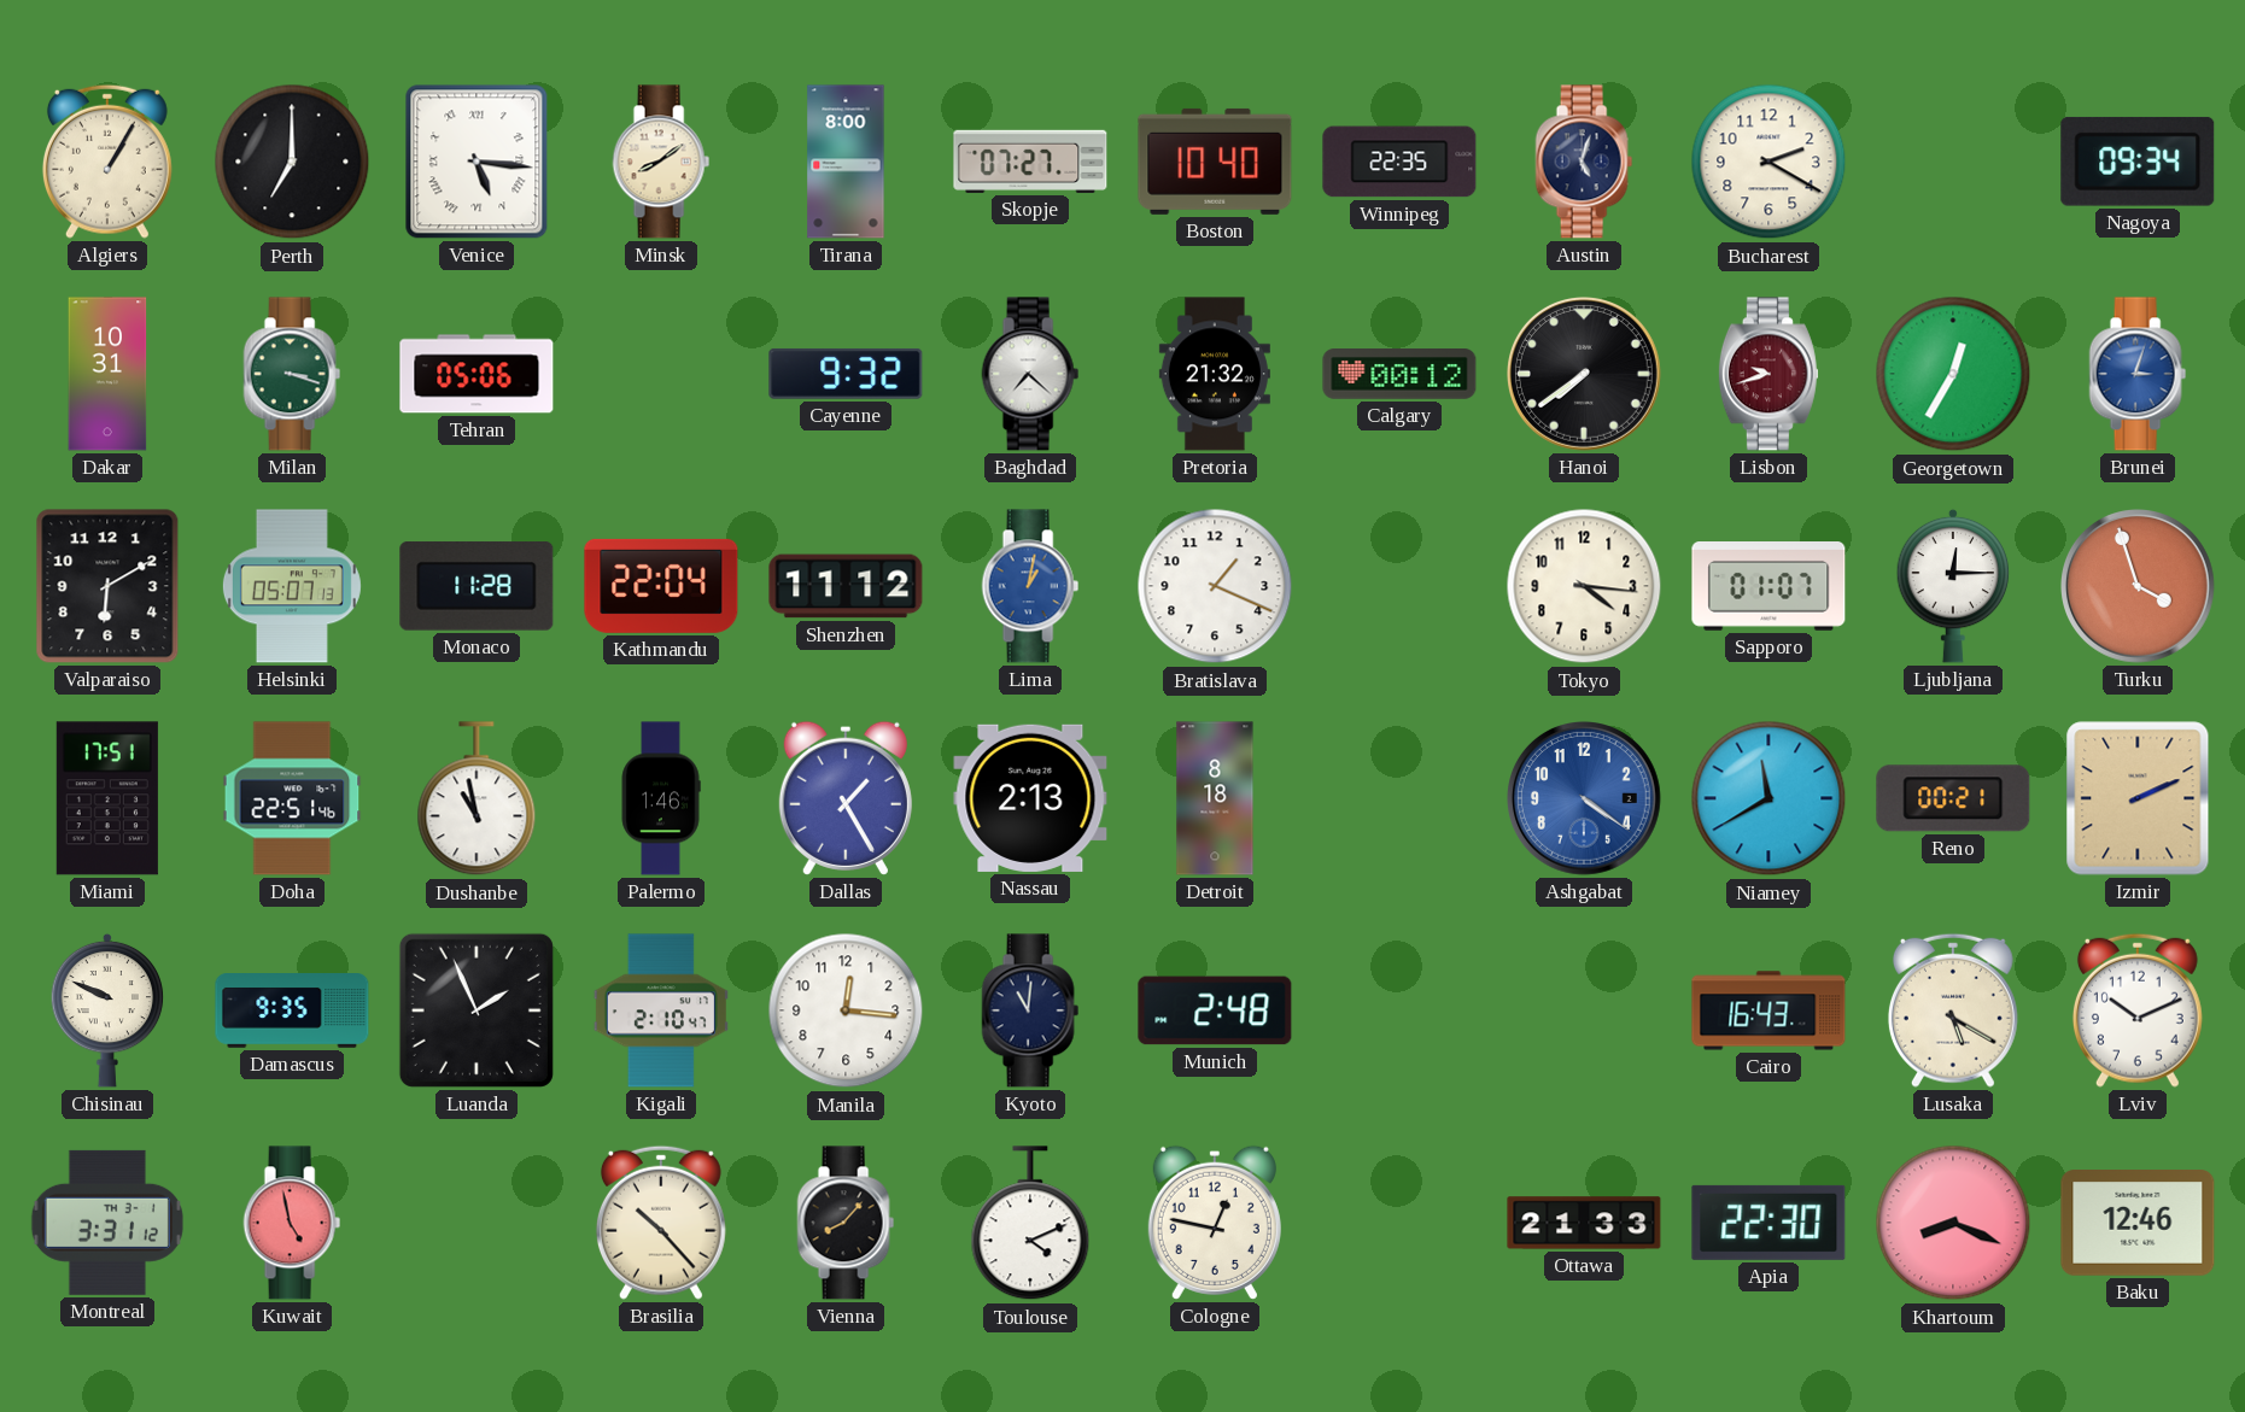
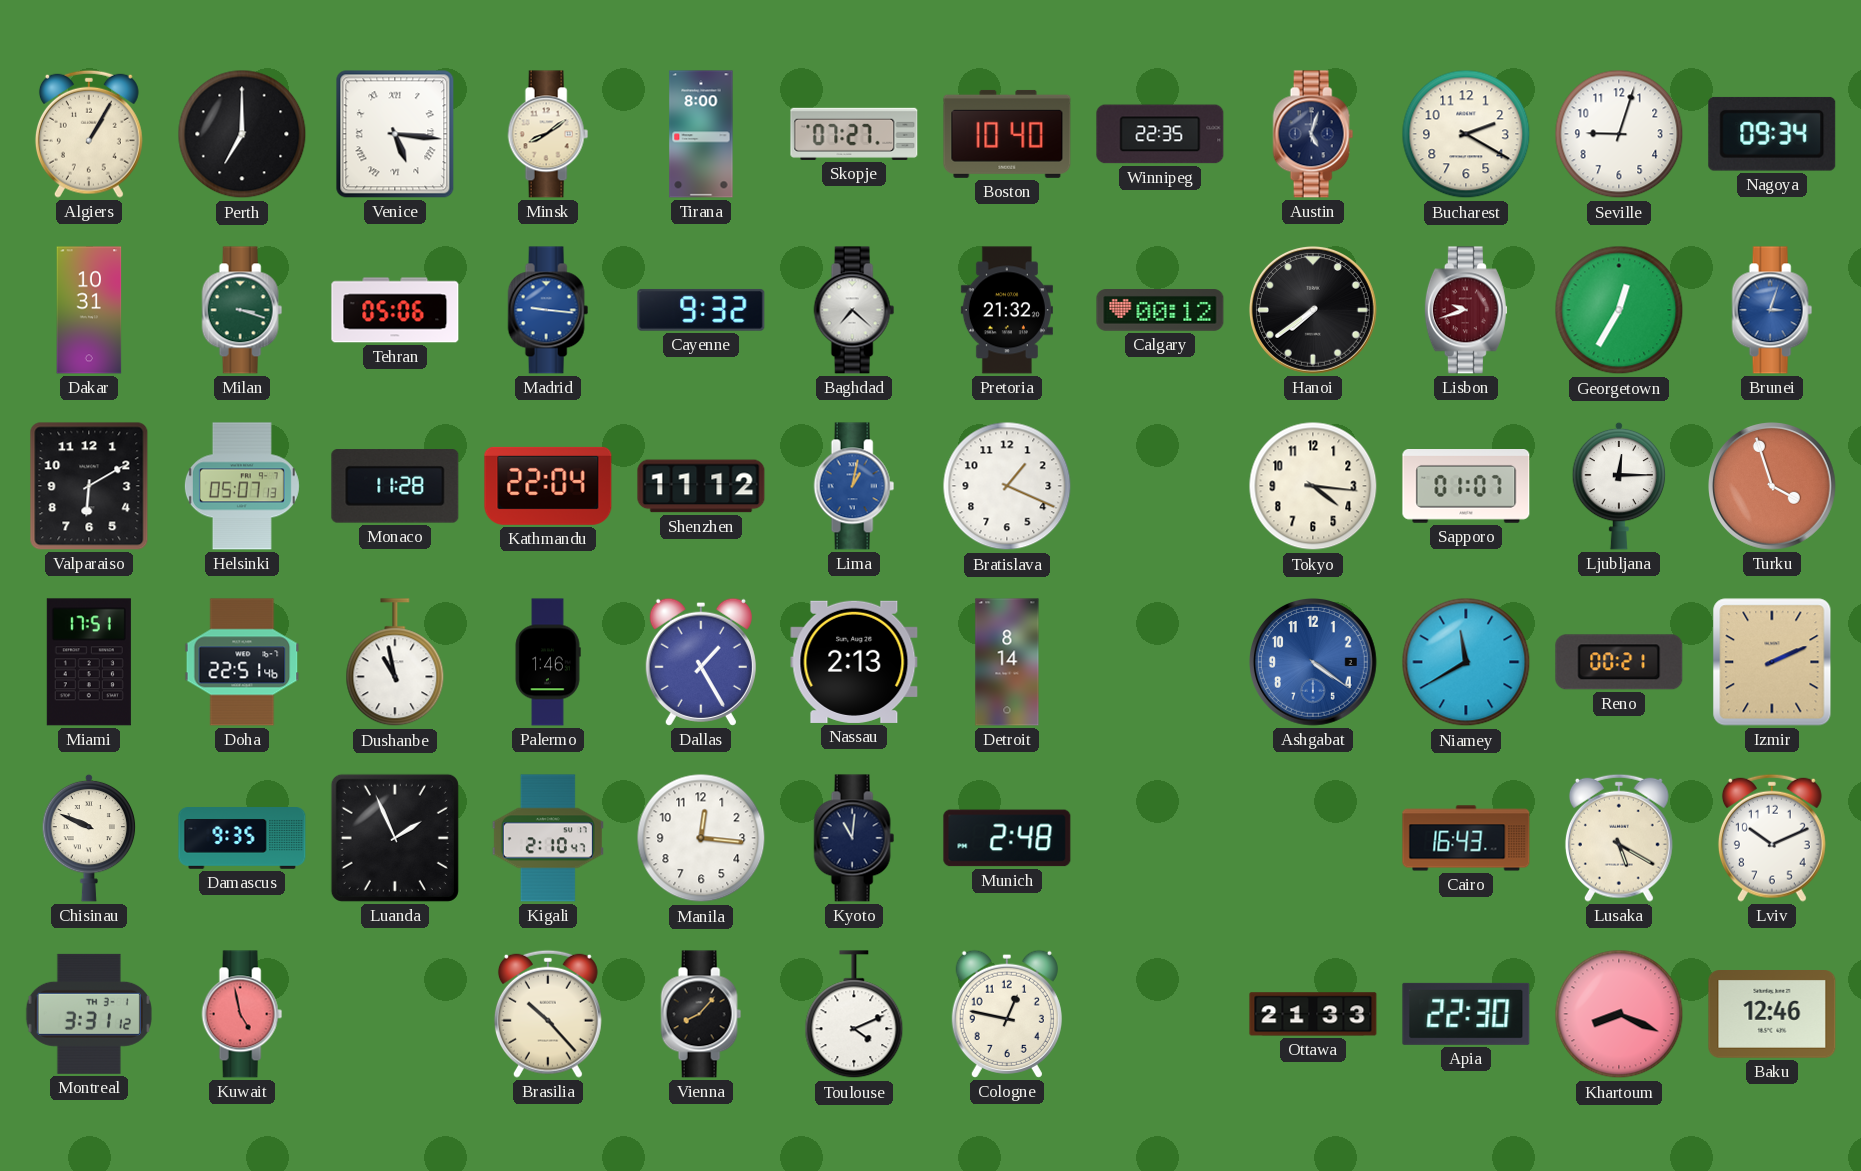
Seville: none -> 9:03
Madrid: none -> 9:16
Detroit: 8:18 -> 8:14
